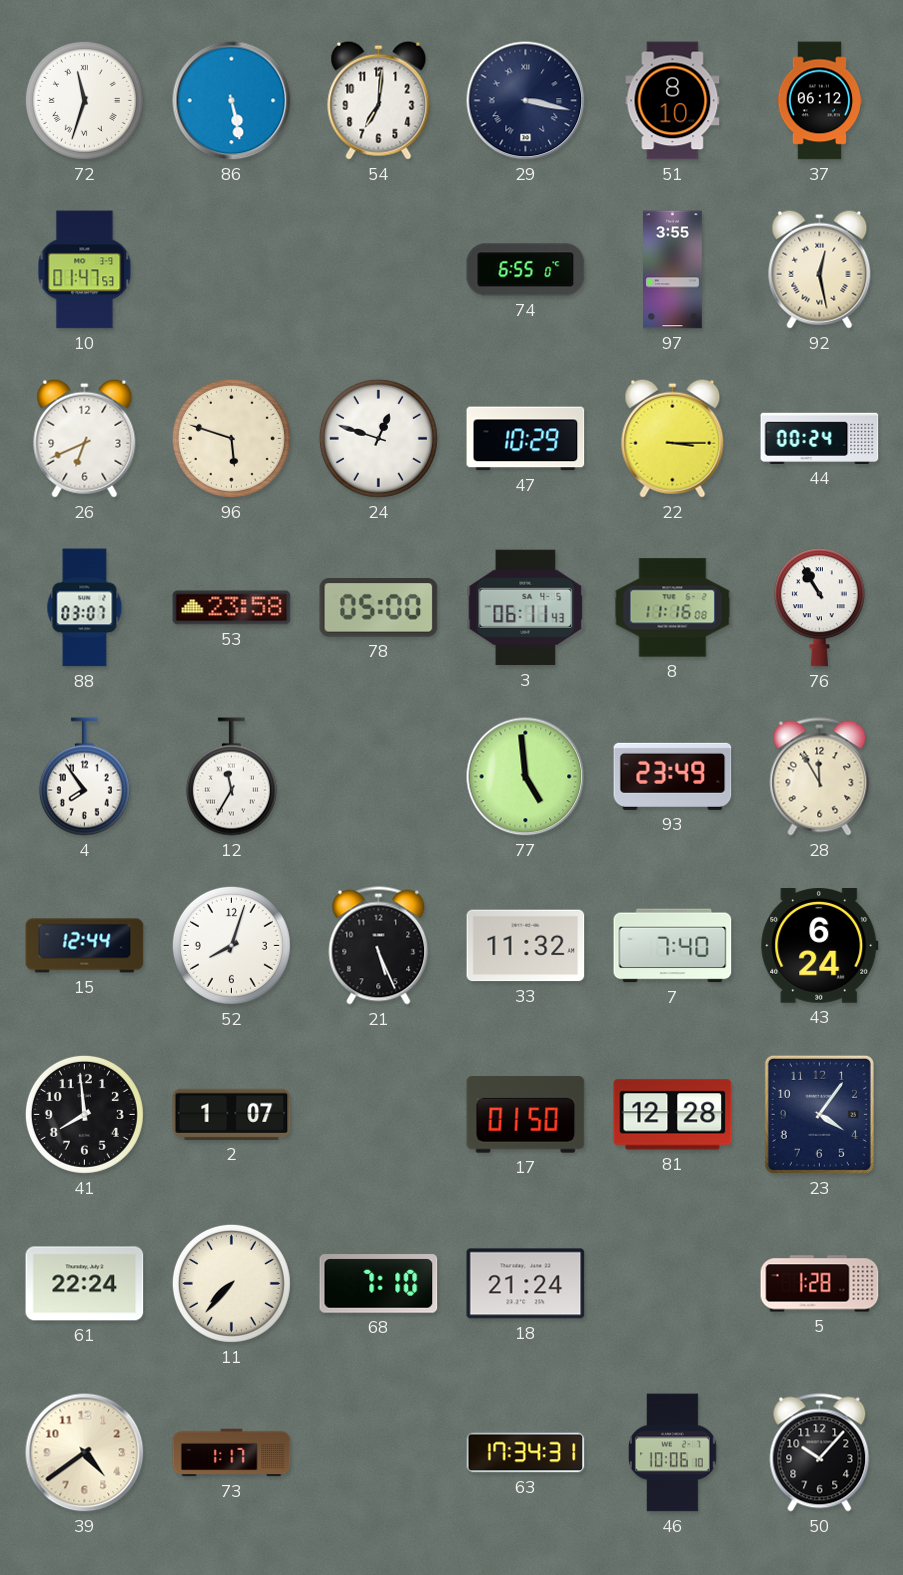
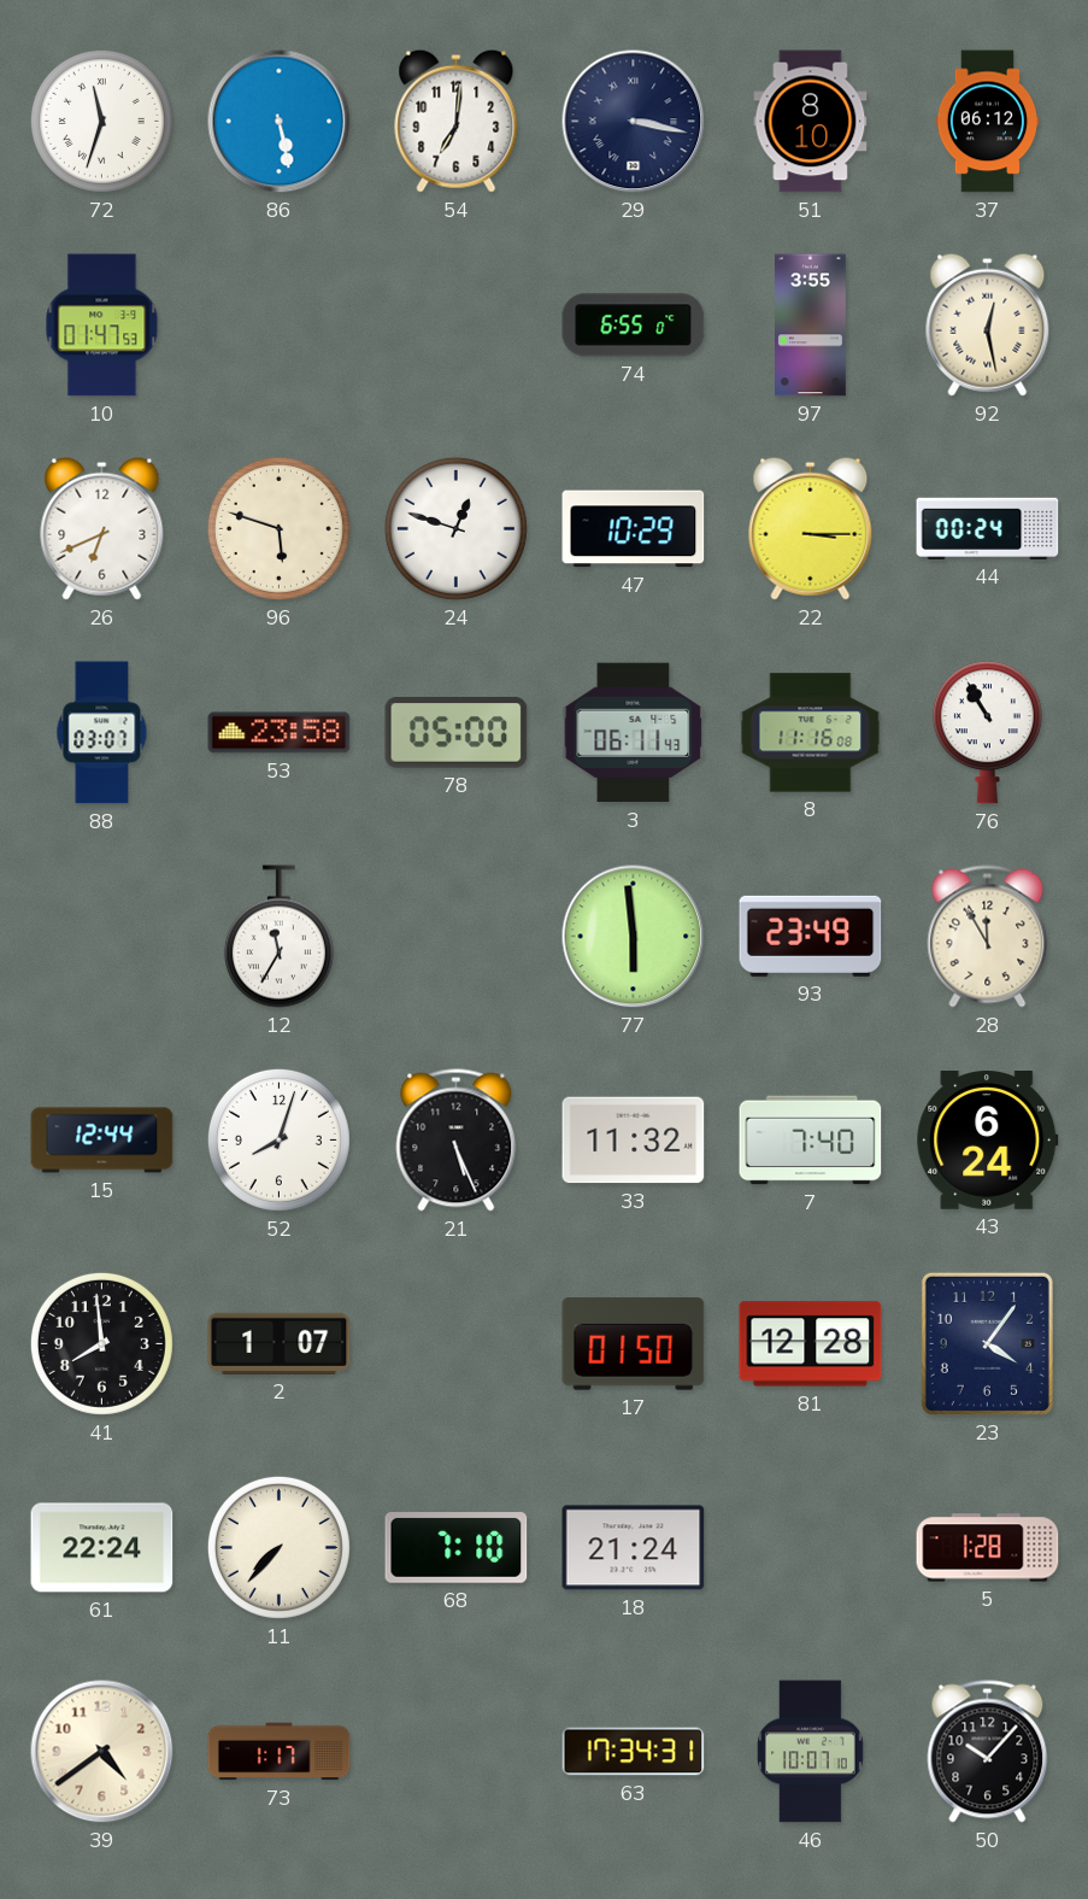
4: 7:54 -> none
77: 4:59 -> 5:59
46: 10:06 -> 10:07
